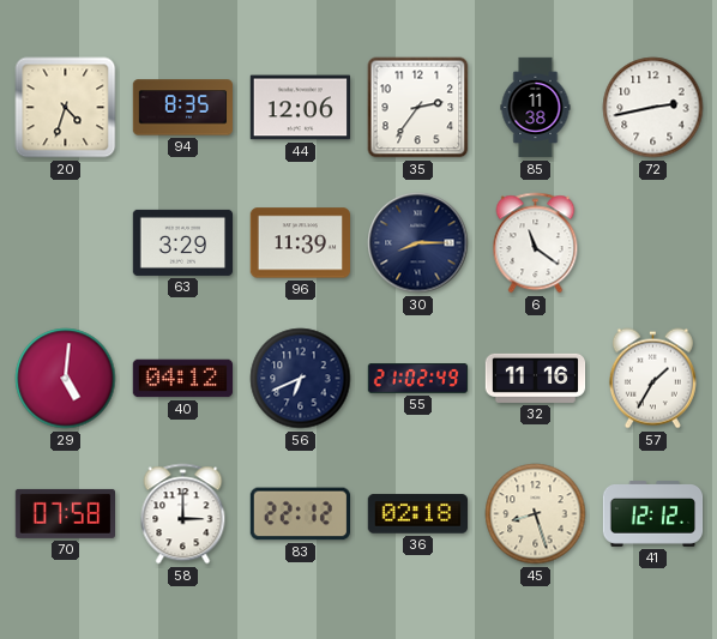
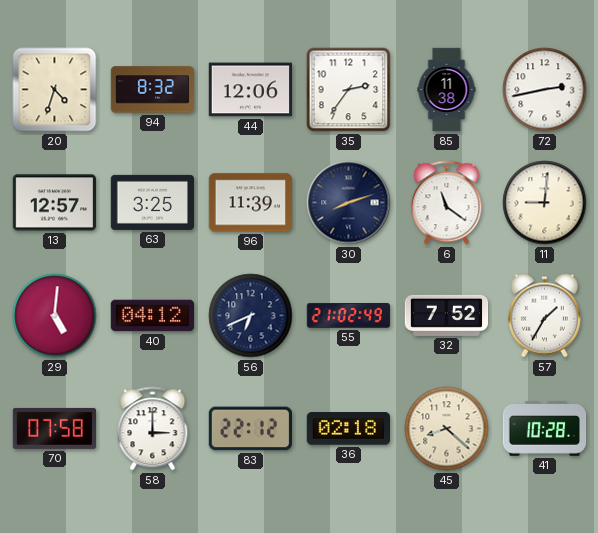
94: 8:35 -> 8:32
13: none -> 12:57
63: 3:29 -> 3:25
30: 8:15 -> 8:12
11: none -> 9:01
32: 11:16 -> 7:52
45: 8:27 -> 8:22
41: 12:12 -> 10:28
